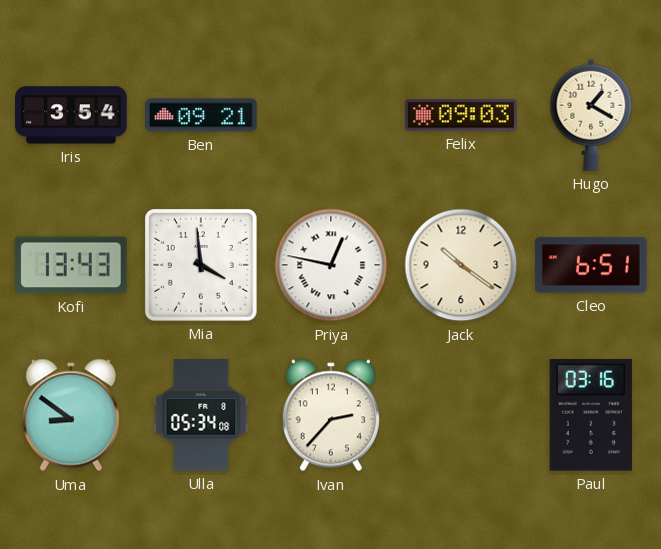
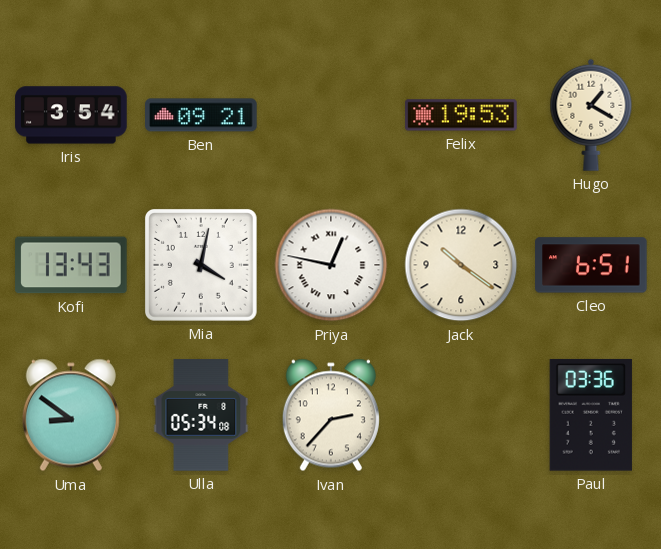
Felix: 09:03 -> 19:53
Mia: 3:59 -> 4:02
Paul: 03:16 -> 03:36
